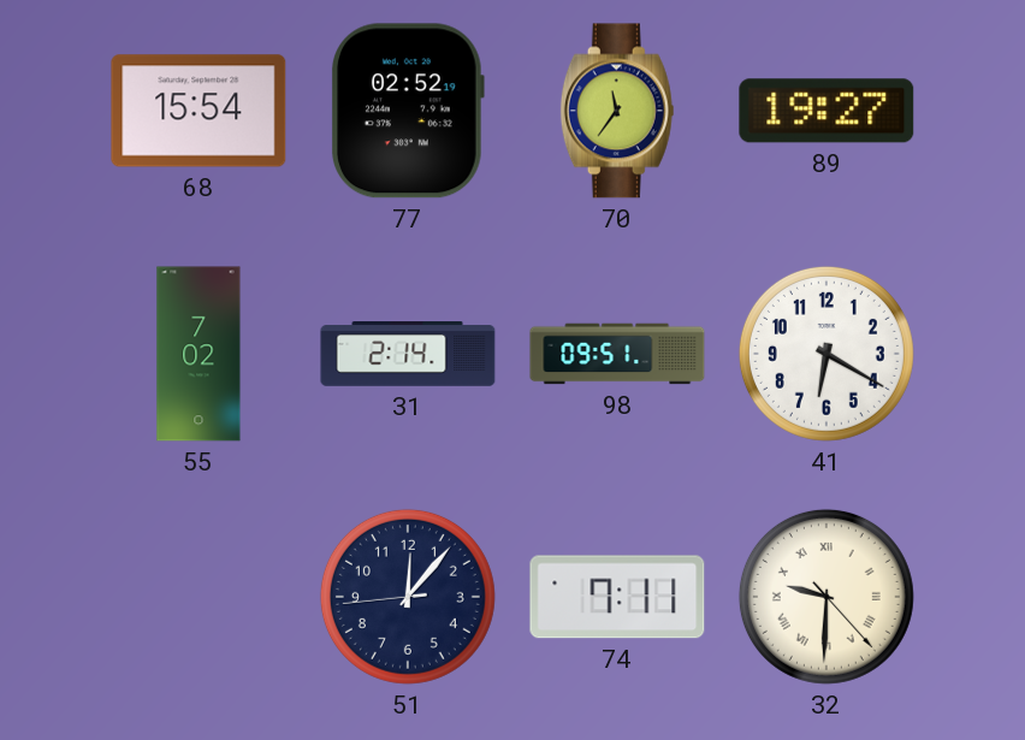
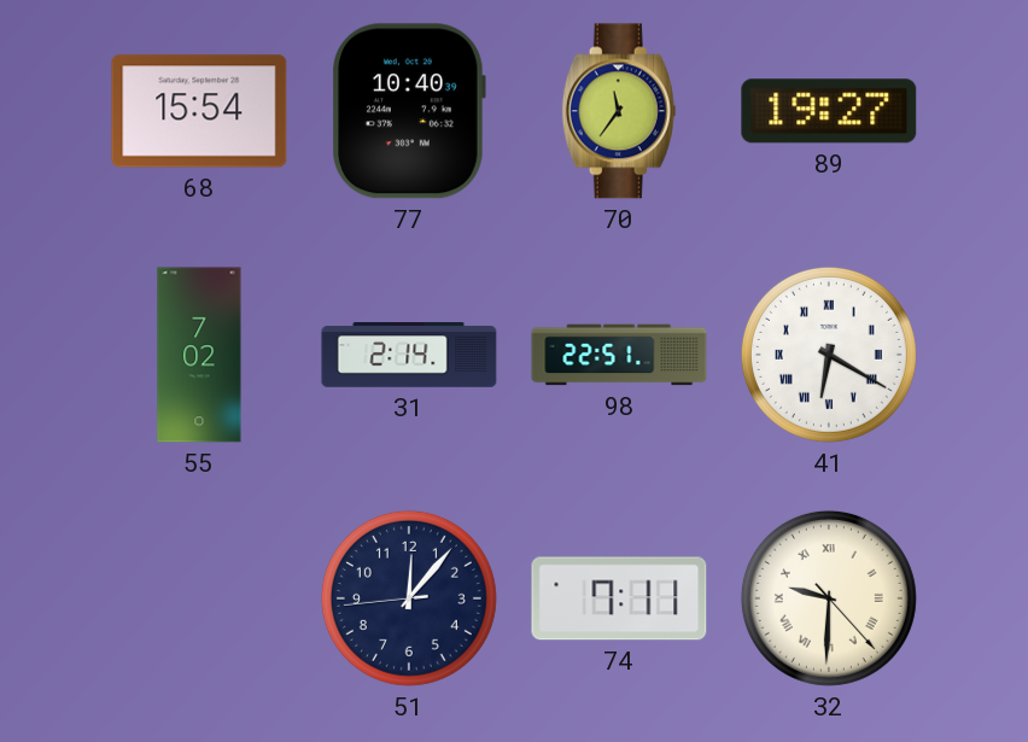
77: 02:52 -> 10:40
98: 09:51 -> 22:51
41 numerals: Arabic -> Roman
